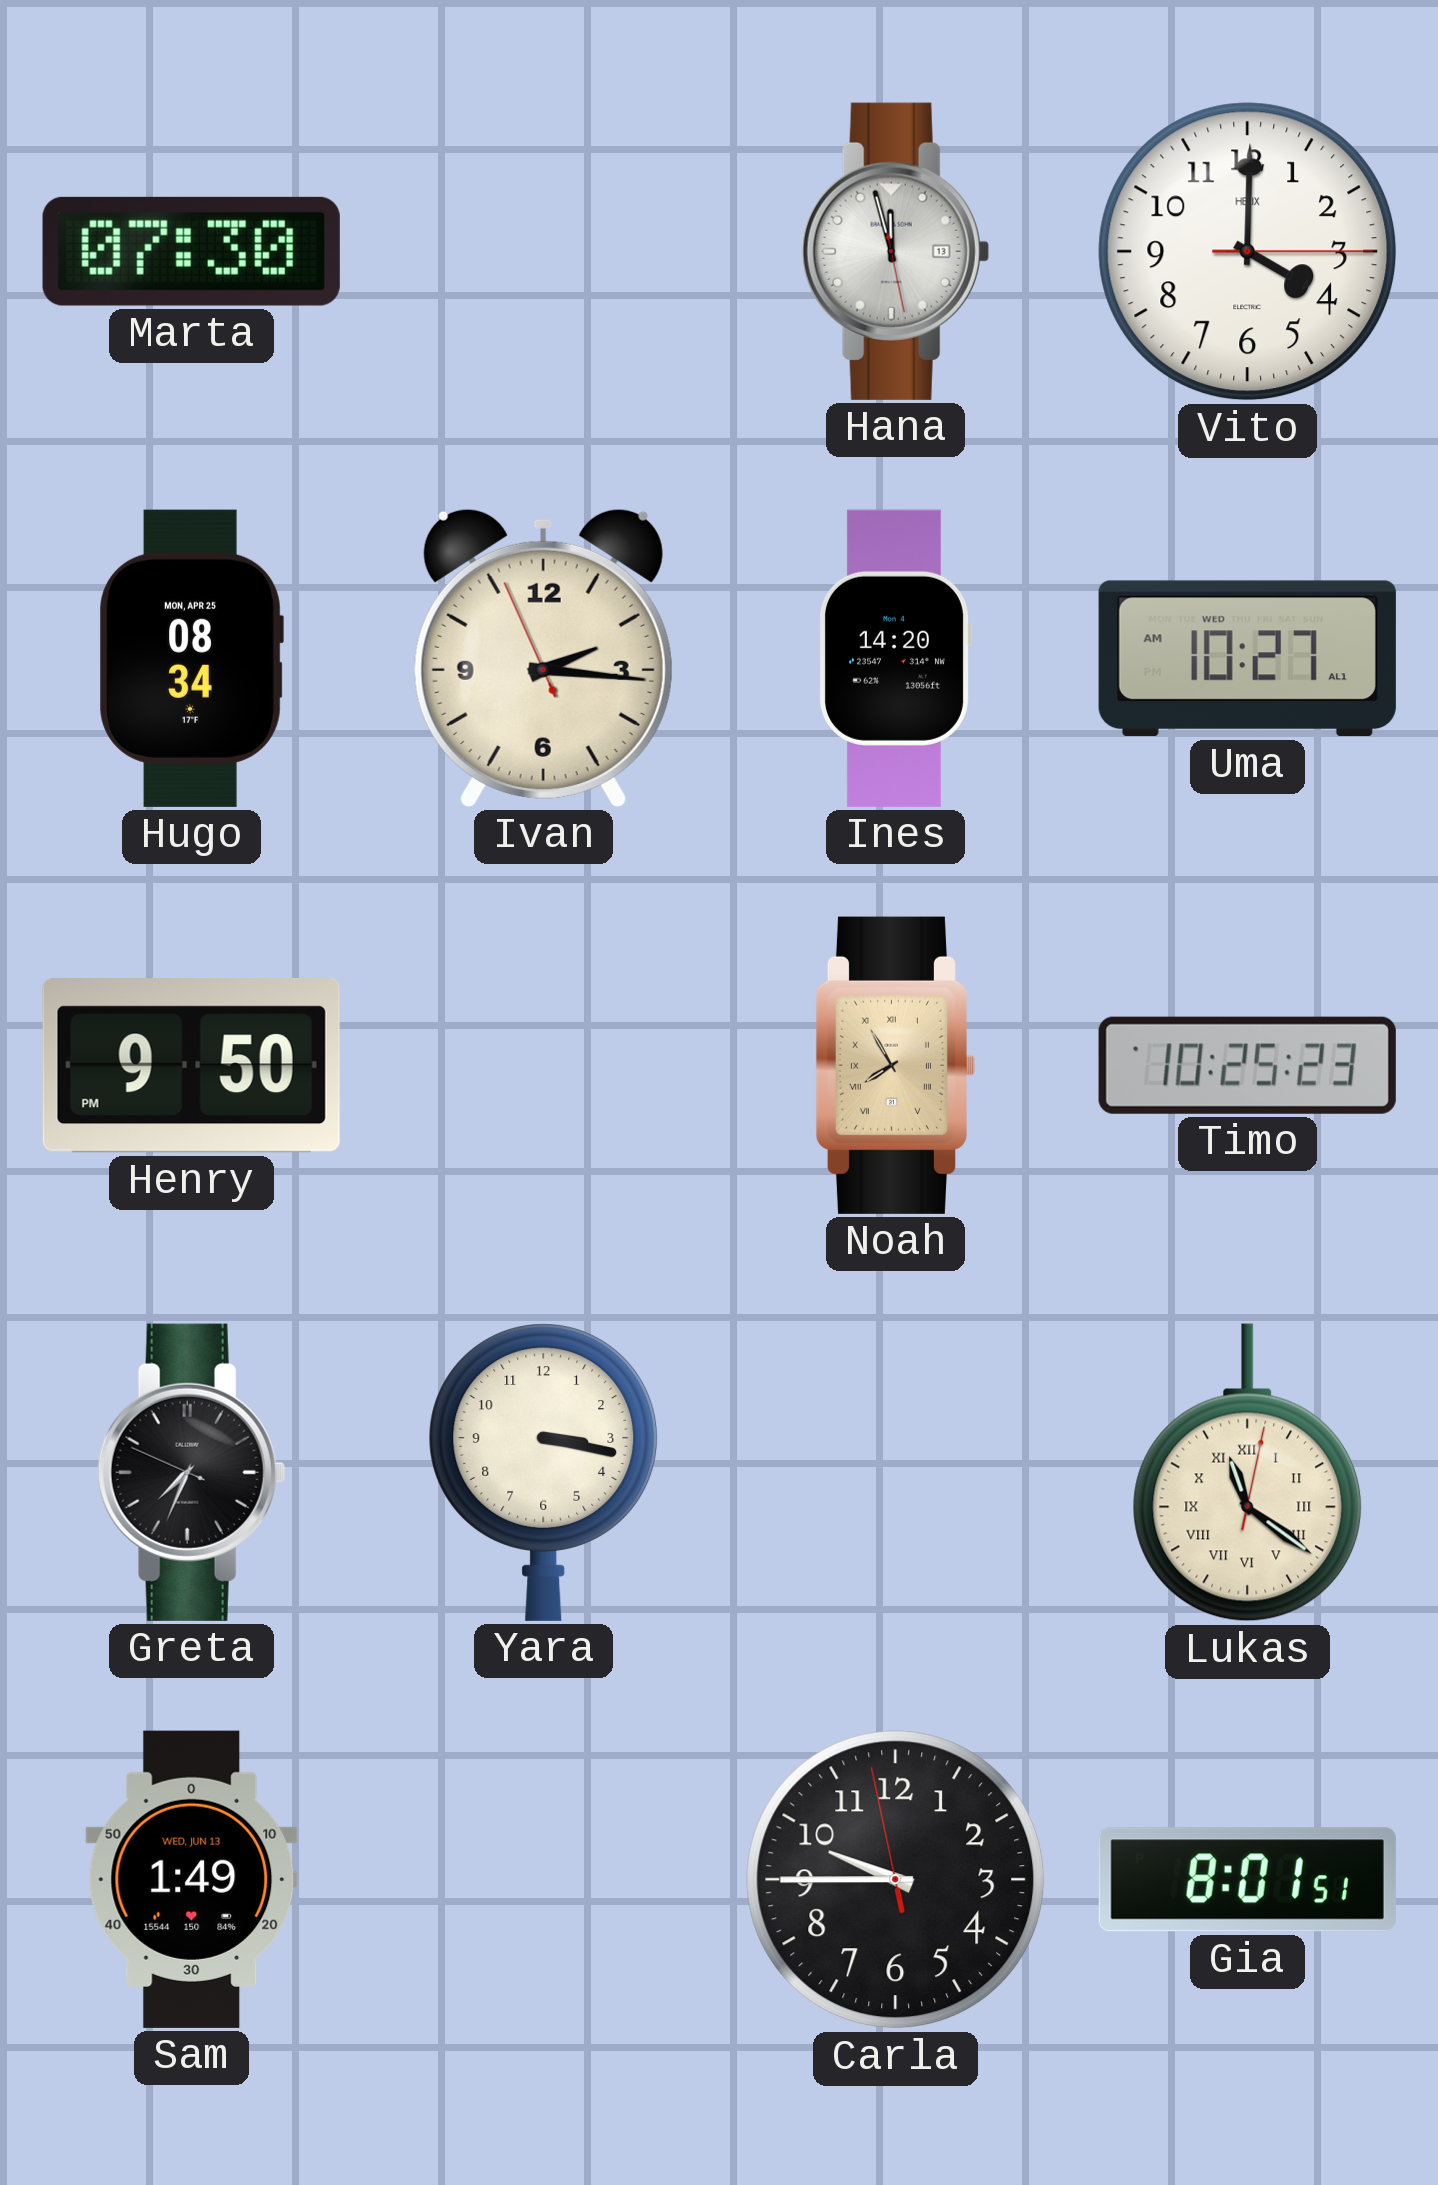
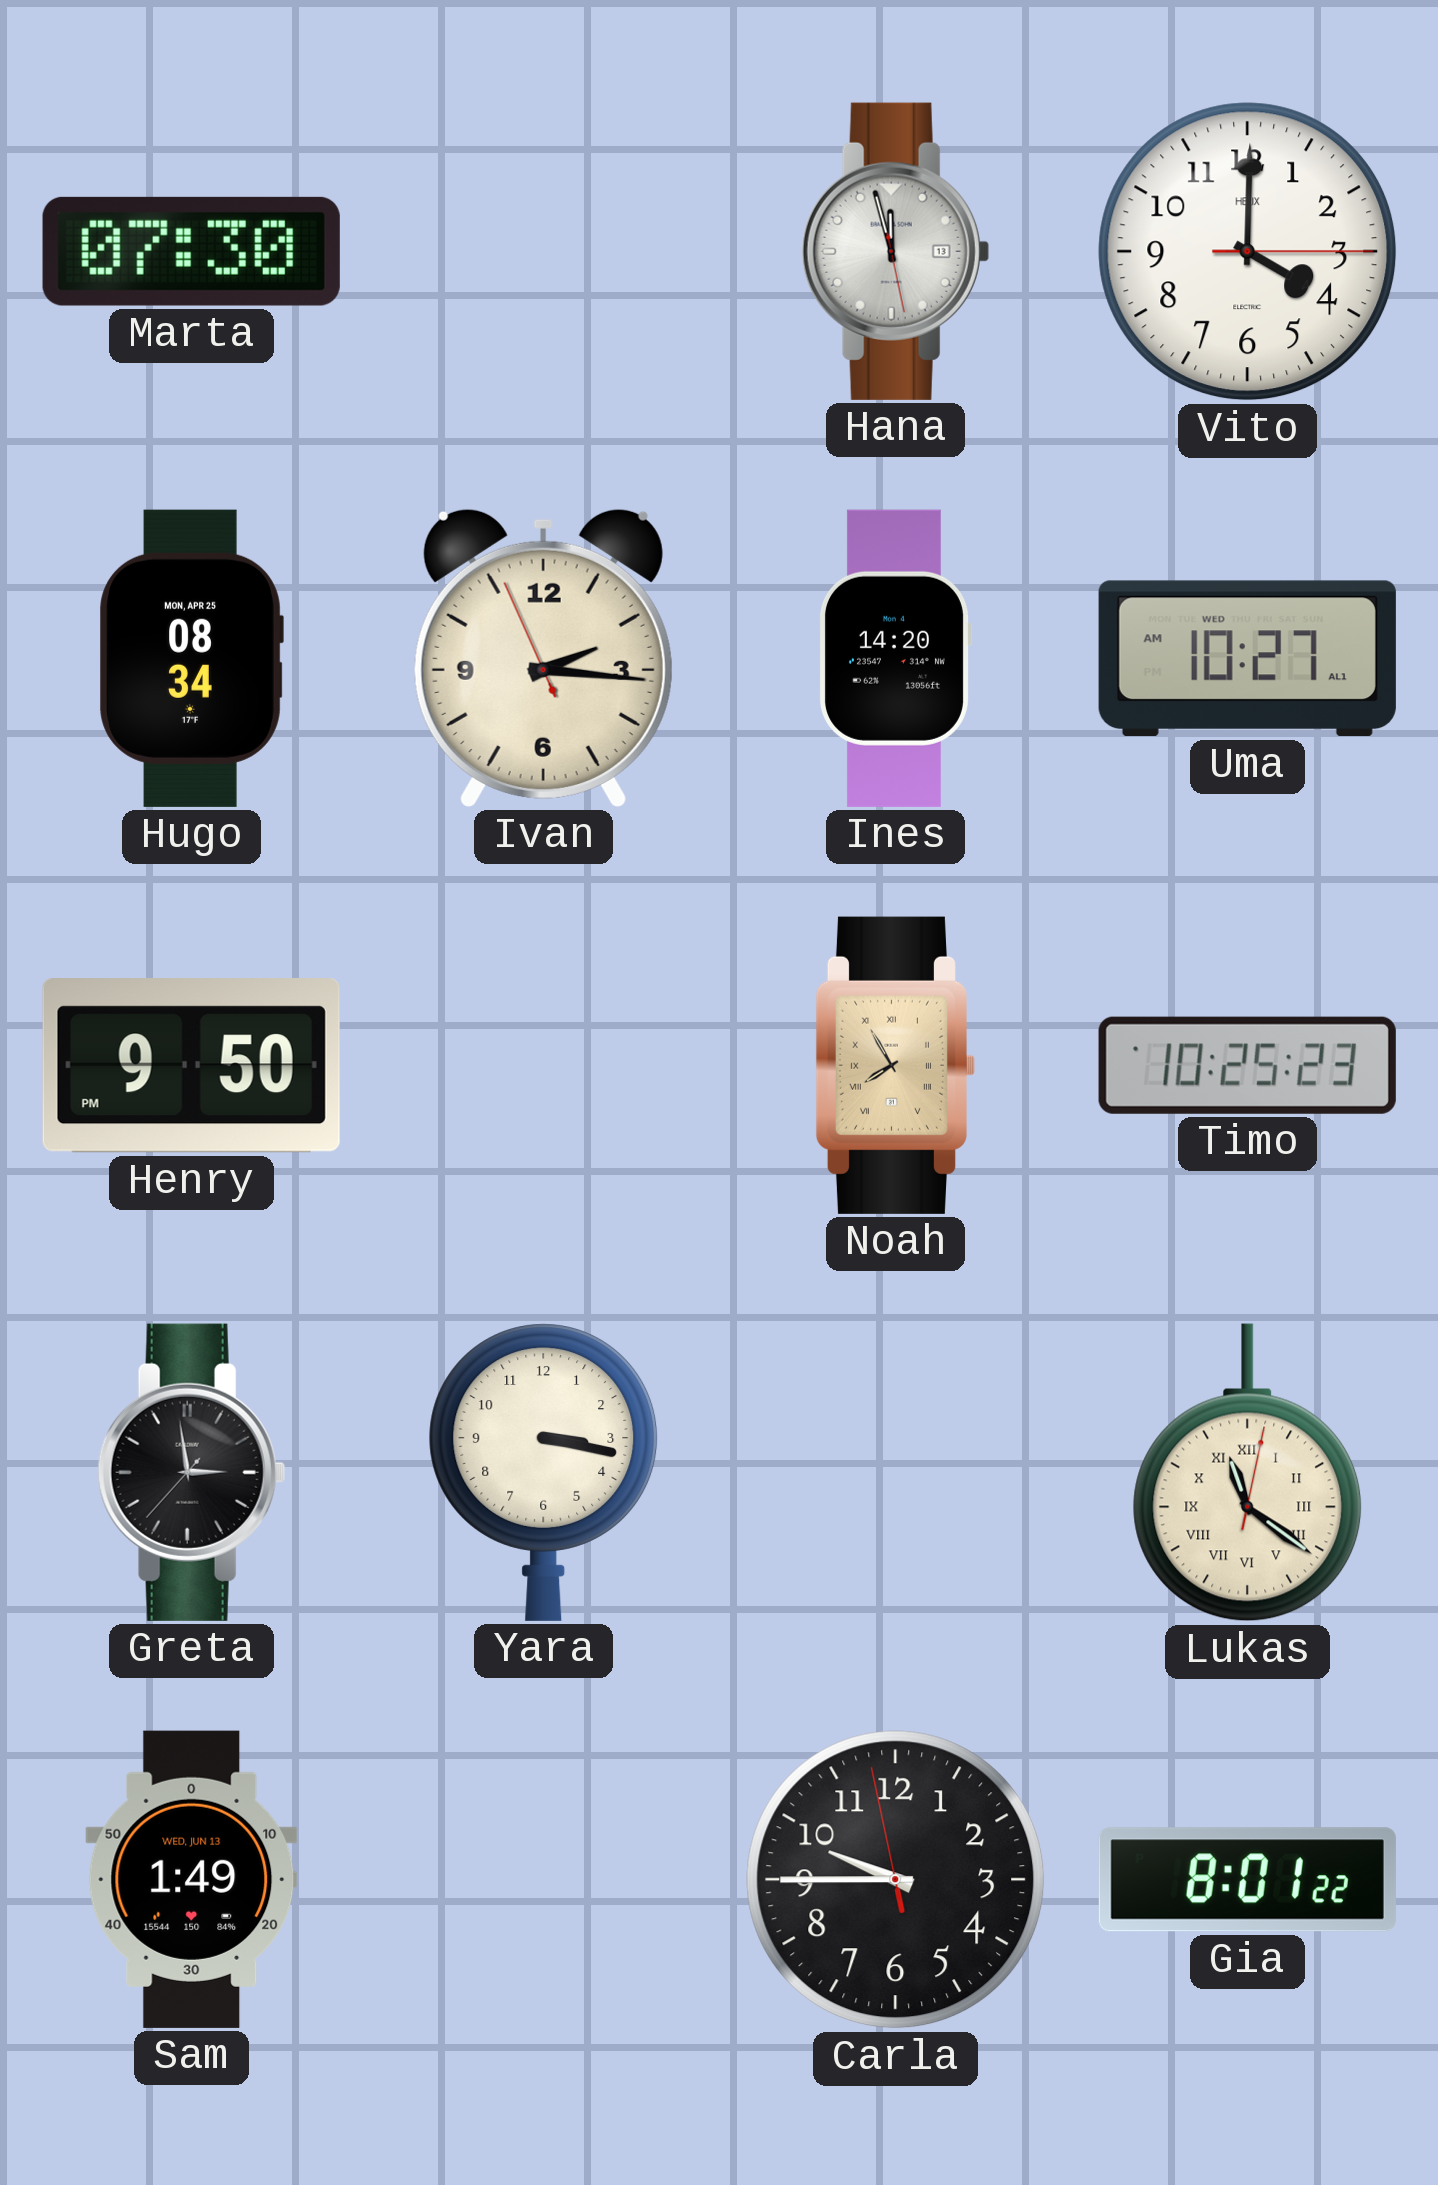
Greta: 7:33 -> 2:58
Gia: 8:01:51 -> 8:01:22
